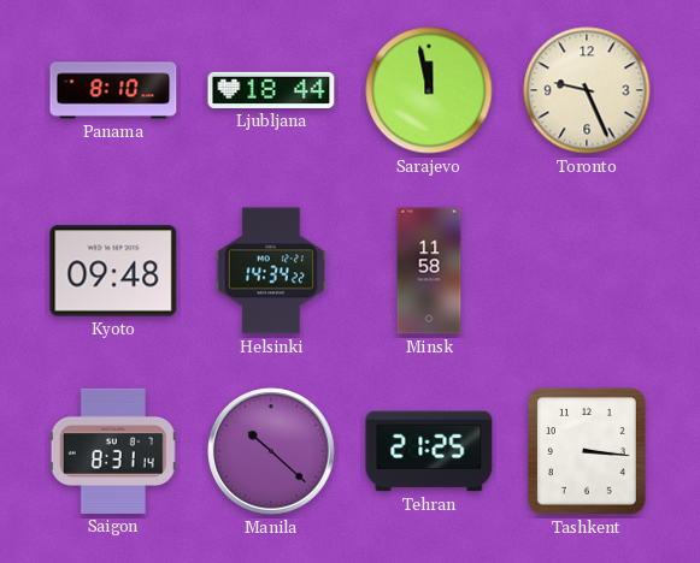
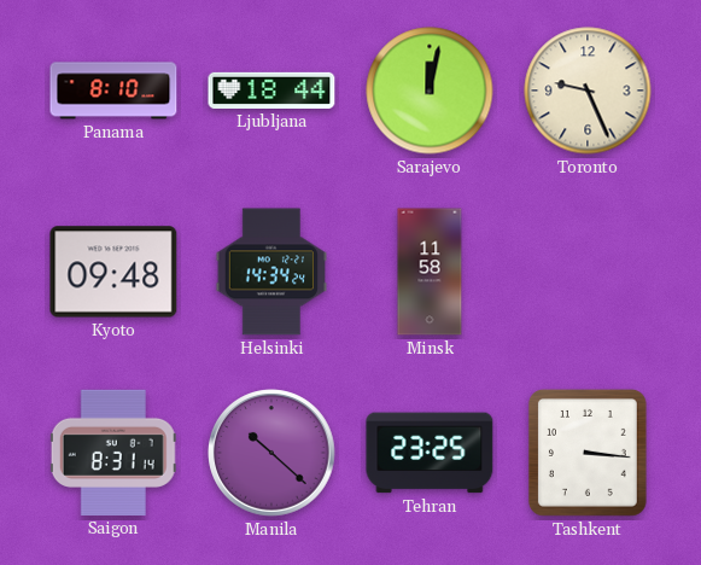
Sarajevo: 11:58 -> 12:02
Helsinki: 14:34:22 -> 14:34:24
Tehran: 21:25 -> 23:25
